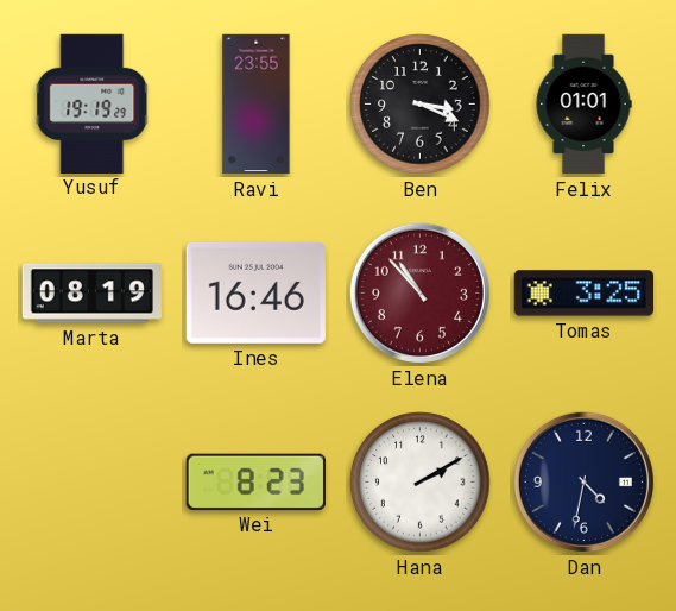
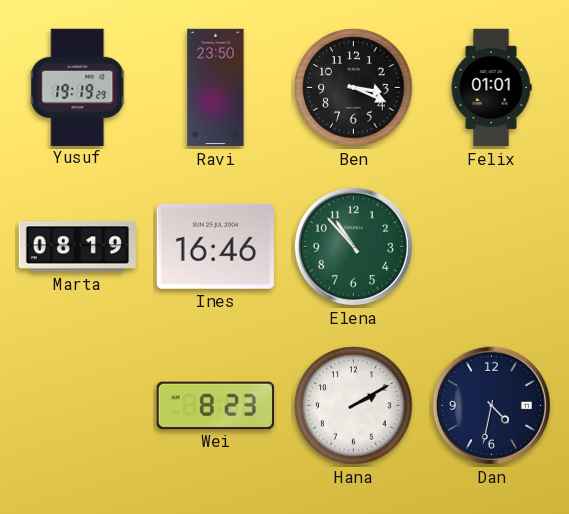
Ravi: 23:55 -> 23:50
Elena dial: burgundy -> green
Tomas: 3:25 -> none
